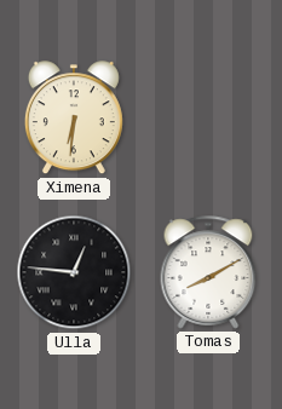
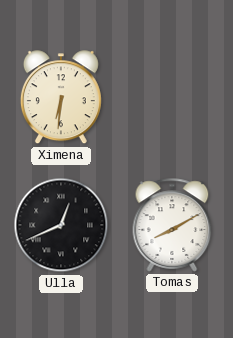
Ulla: 12:46 -> 12:41
